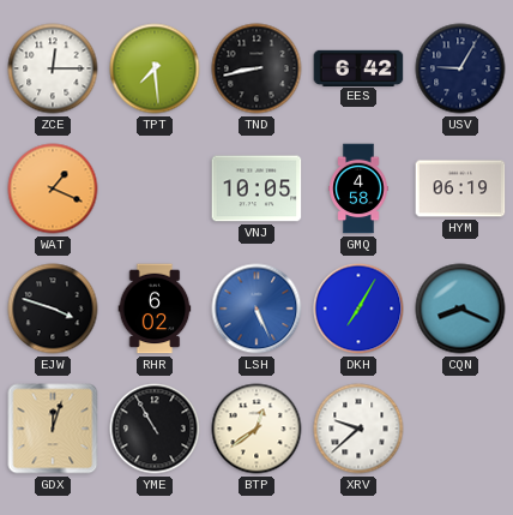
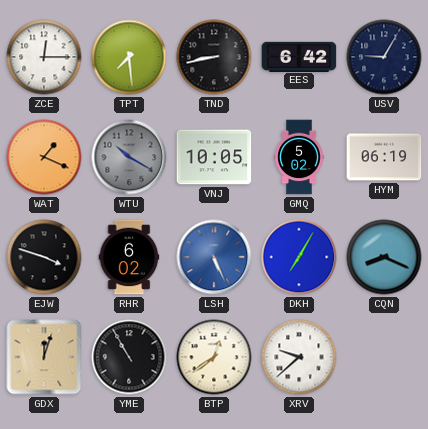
WTU: none -> 10:20
GMQ: 4:58 -> 5:02
